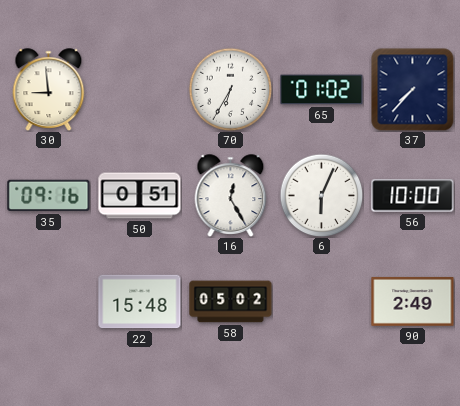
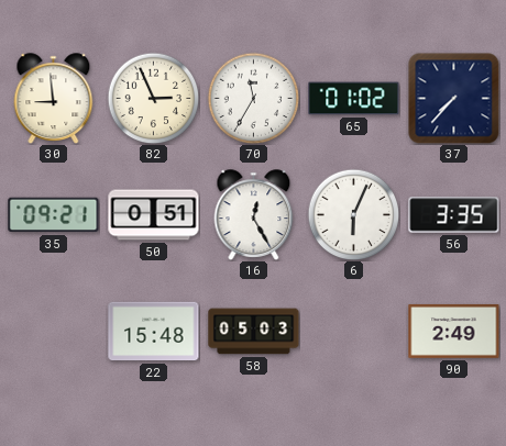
82: none -> 2:56
70: 6:35 -> 11:35
35: 09:16 -> 09:21
56: 10:00 -> 3:35
58: 05:02 -> 05:03
